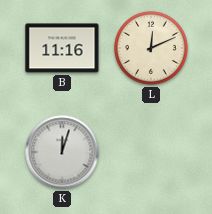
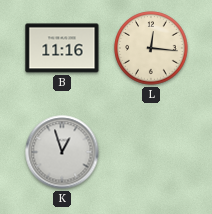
L: 12:11 -> 12:16
K: 12:03 -> 12:57
